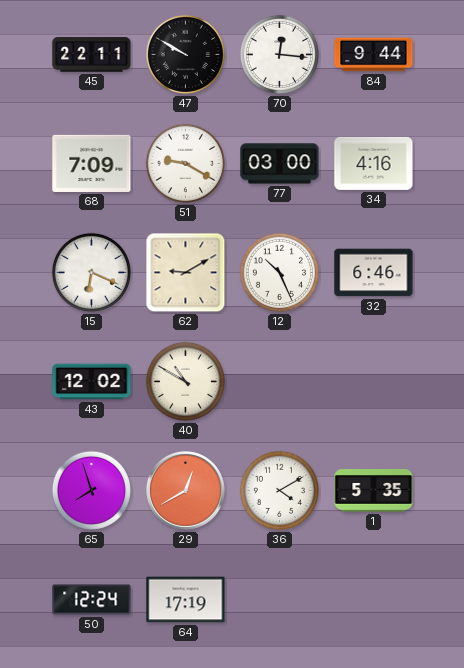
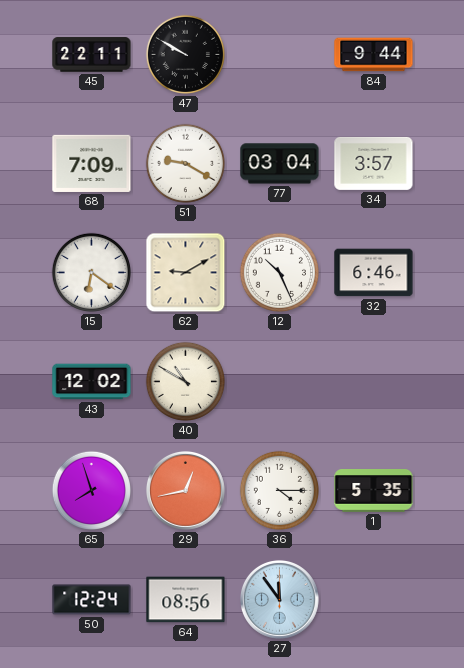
70: 12:16 -> none
77: 03:00 -> 03:04
34: 4:16 -> 3:57
15: 6:19 -> 6:21
29: 12:40 -> 12:43
36: 4:10 -> 4:15
64: 17:19 -> 08:56
27: none -> 11:54
